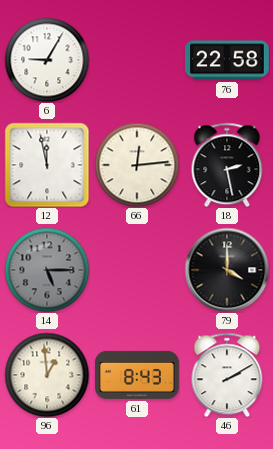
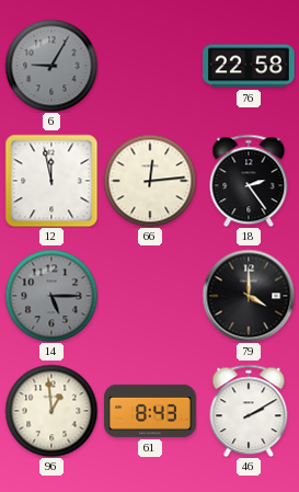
6 dial: white -> grey
18: 2:28 -> 2:24
